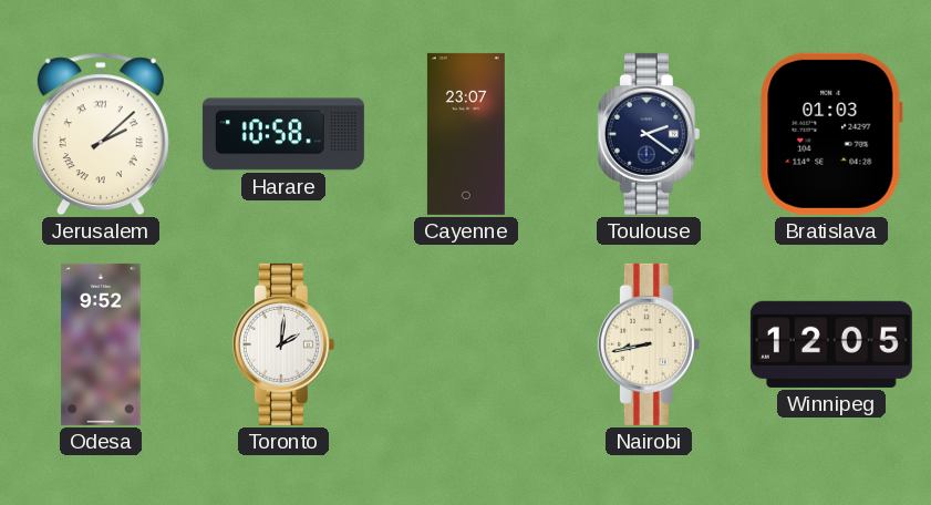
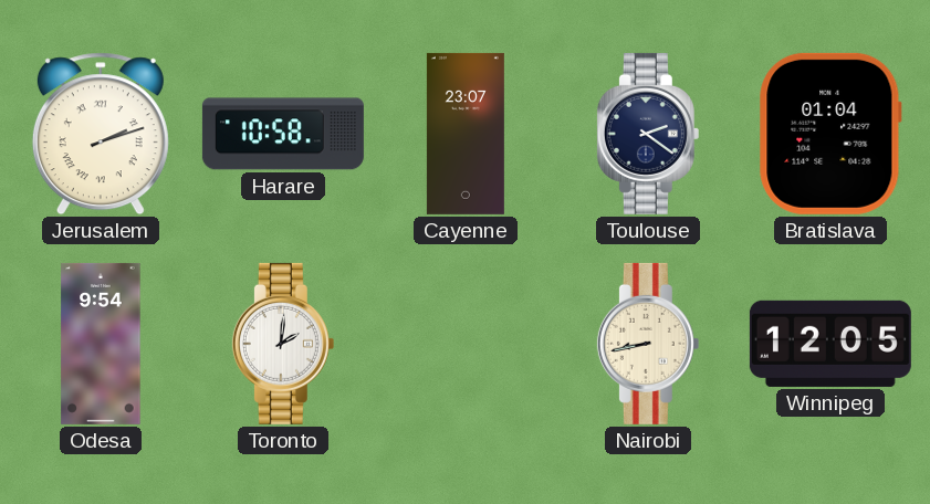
Jerusalem: 2:08 -> 2:12
Bratislava: 01:03 -> 01:04
Odesa: 9:52 -> 9:54
